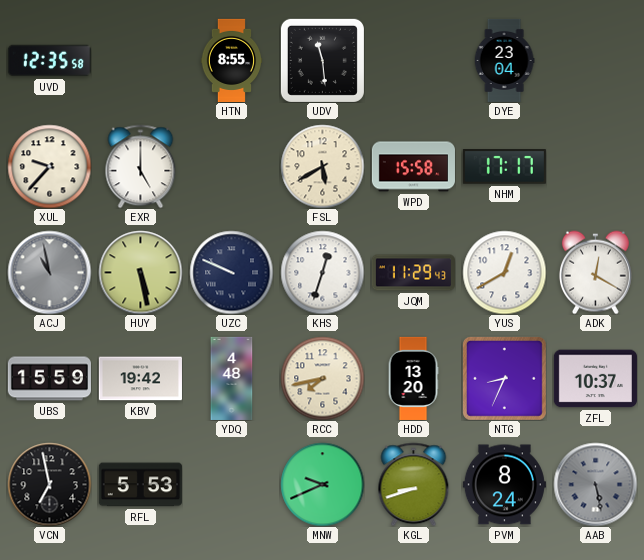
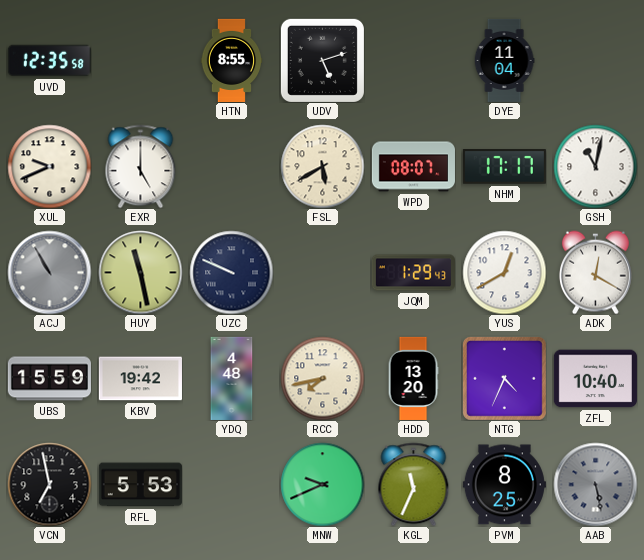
UDV: 11:29 -> 5:12
DYE: 23:04 -> 11:04
XUL: 9:37 -> 9:41
WPD: 15:58 -> 08:07
GSH: none -> 11:02
ACJ: 10:58 -> 10:55
HUY: 5:28 -> 11:28
KHS: 12:33 -> none
JQM: 11:29 -> 1:29
NTG: 8:34 -> 4:34
ZFL: 10:37 -> 10:40
KGL: 8:42 -> 11:34
PVM: 8:24 -> 8:25
